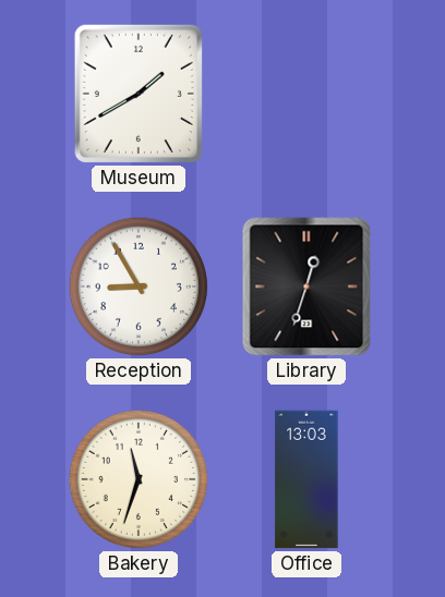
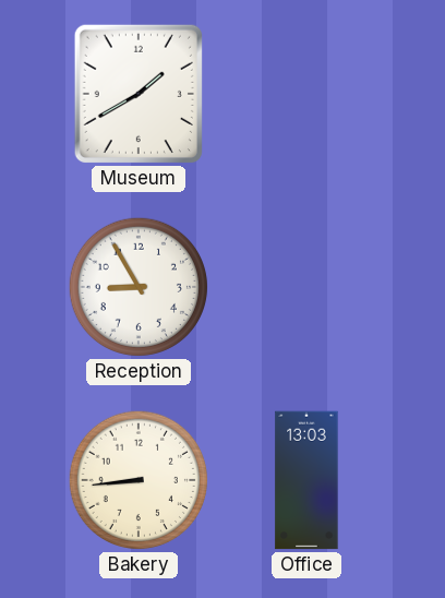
Library: 12:33 -> none
Bakery: 11:33 -> 8:44
